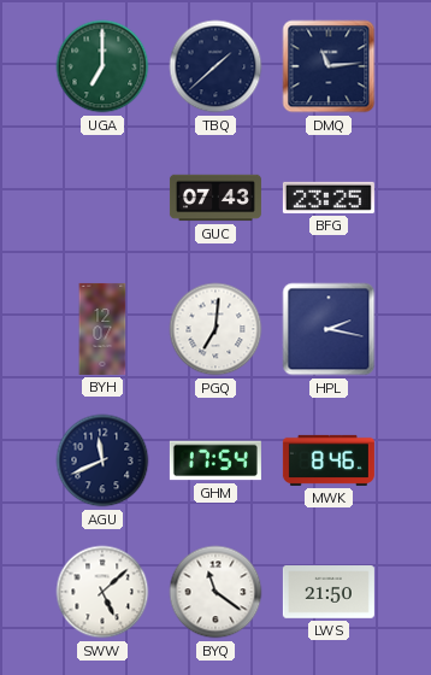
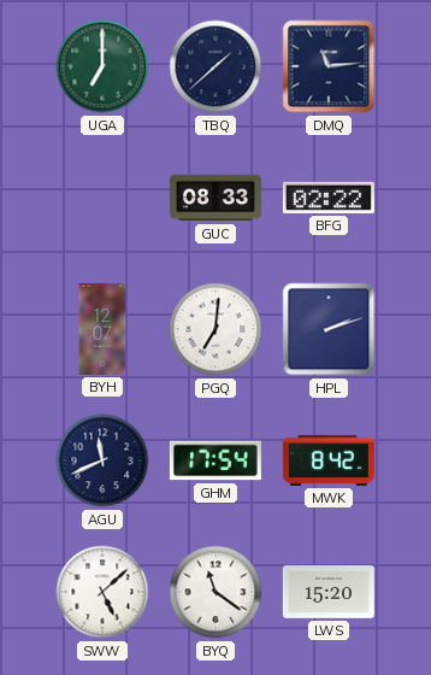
GUC: 07:43 -> 08:33
BFG: 23:25 -> 02:22
HPL: 2:17 -> 2:12
MWK: 8:46 -> 8:42
LWS: 21:50 -> 15:20
